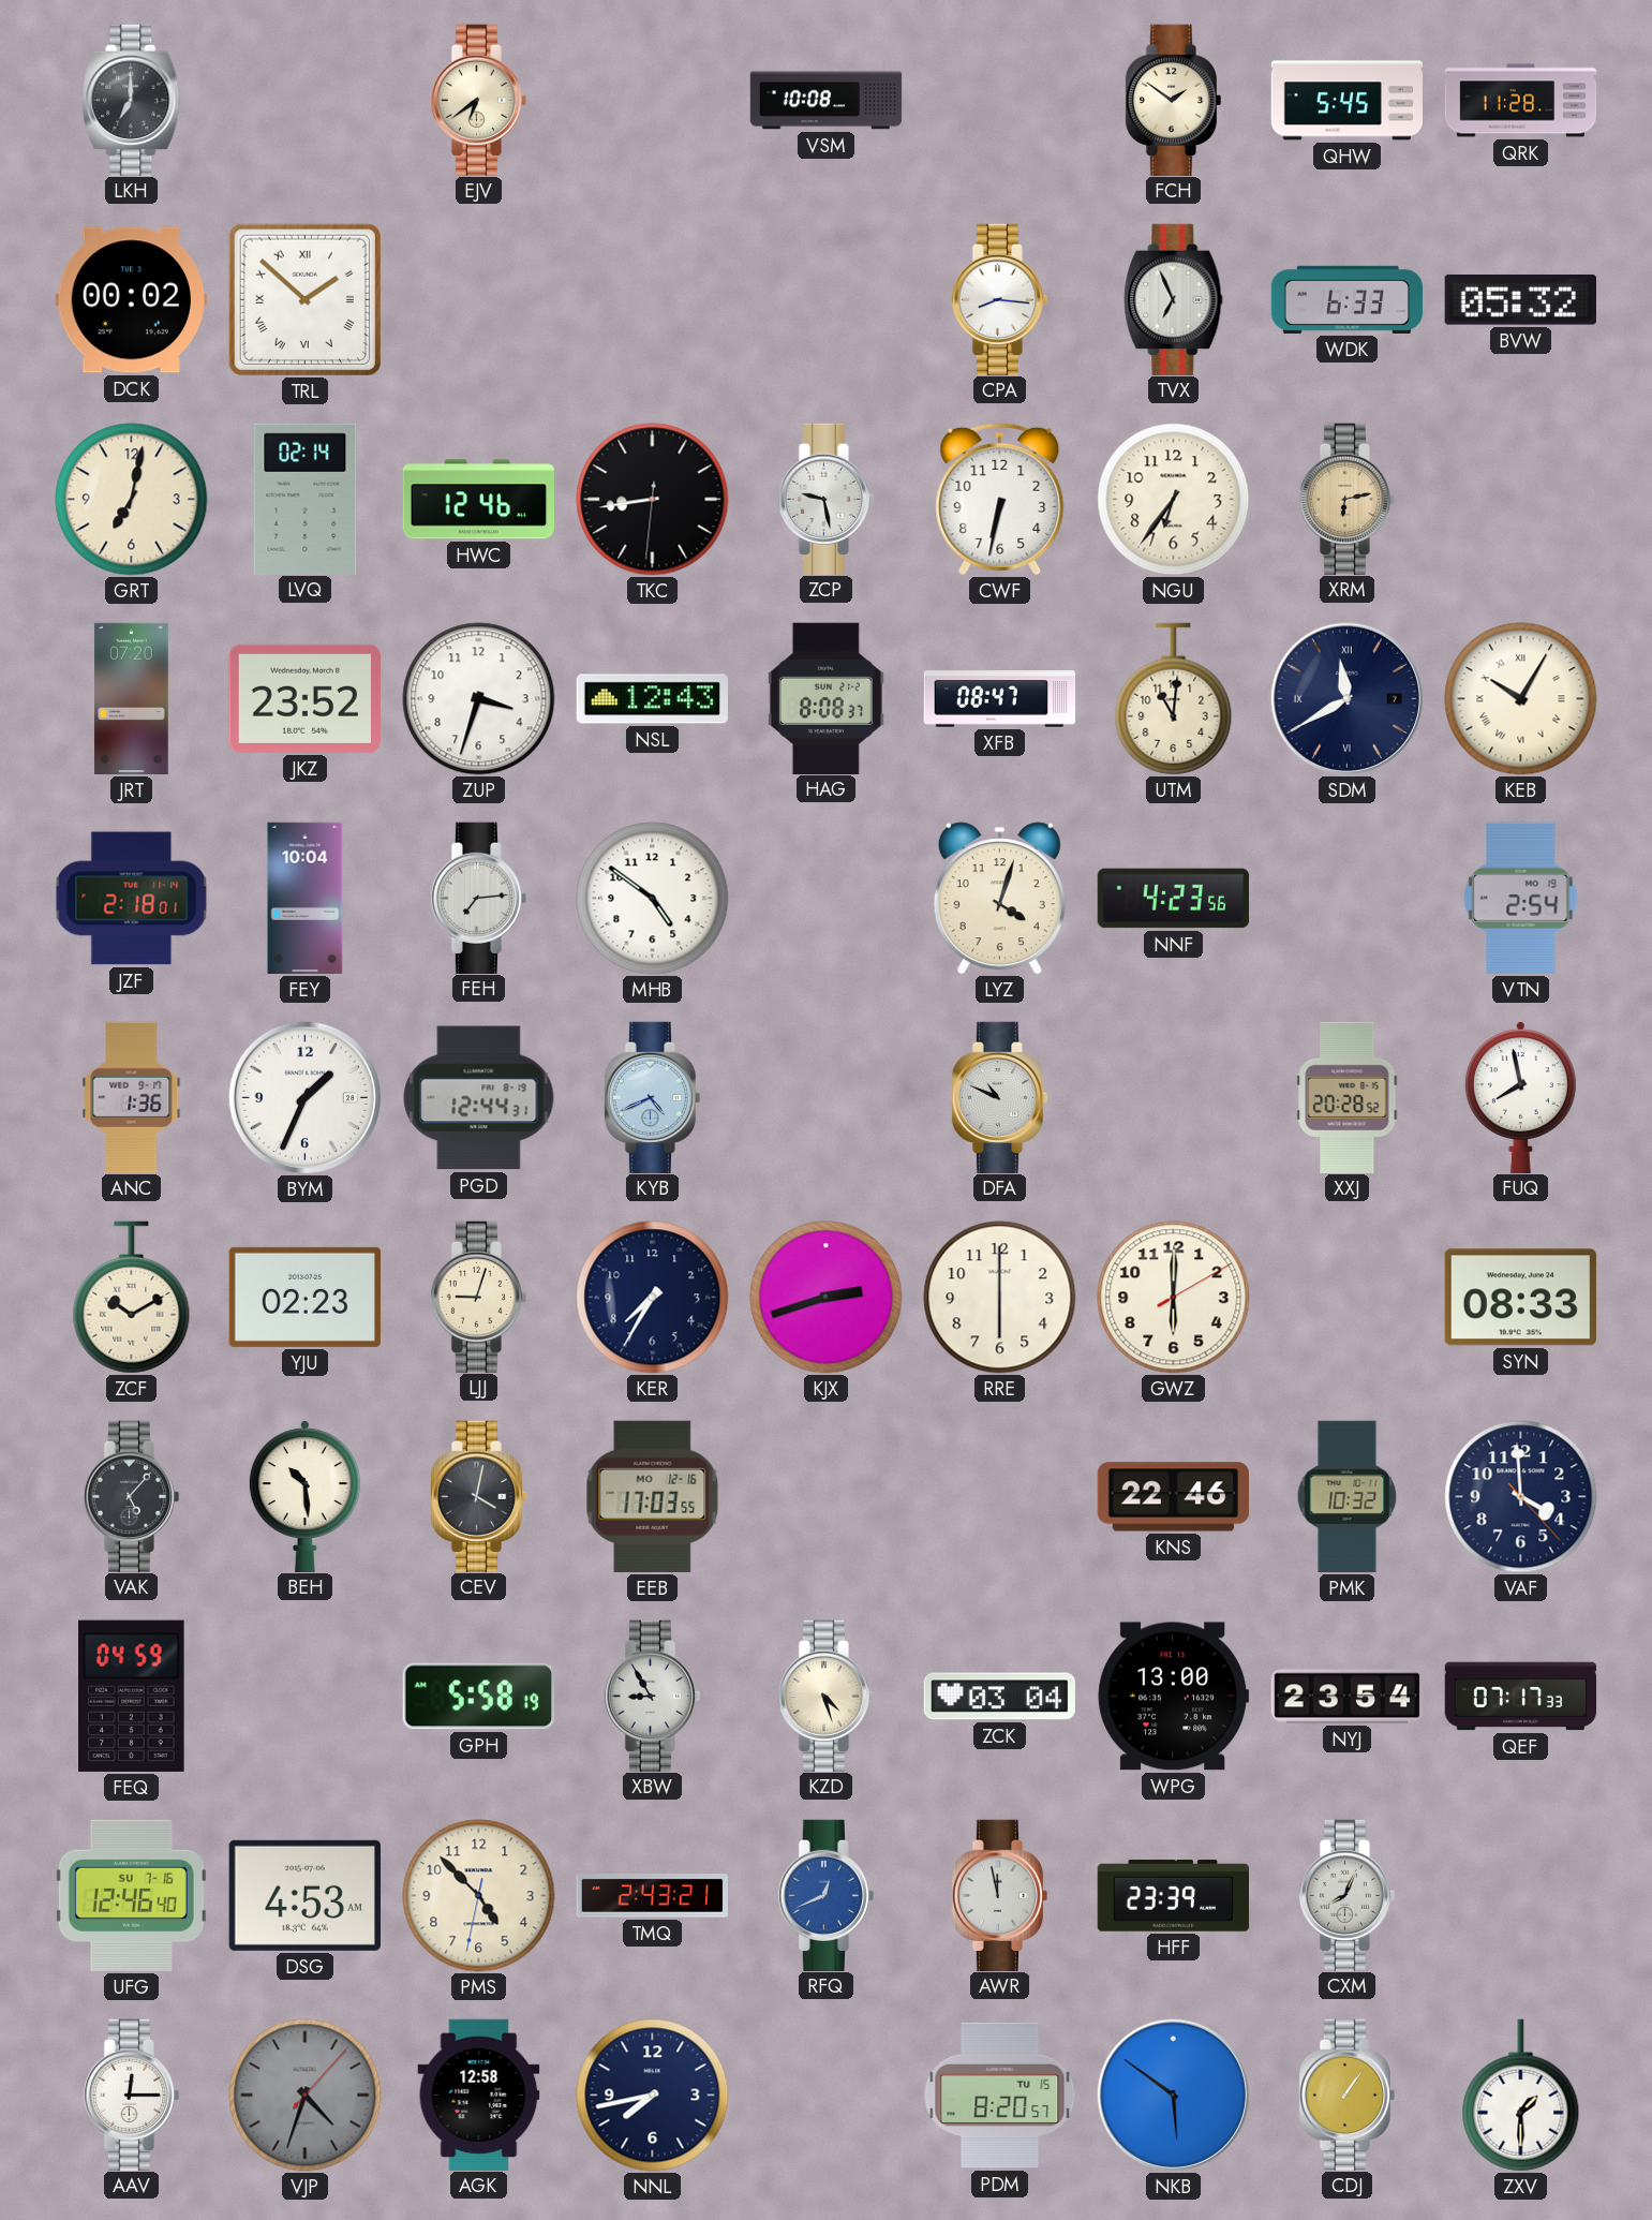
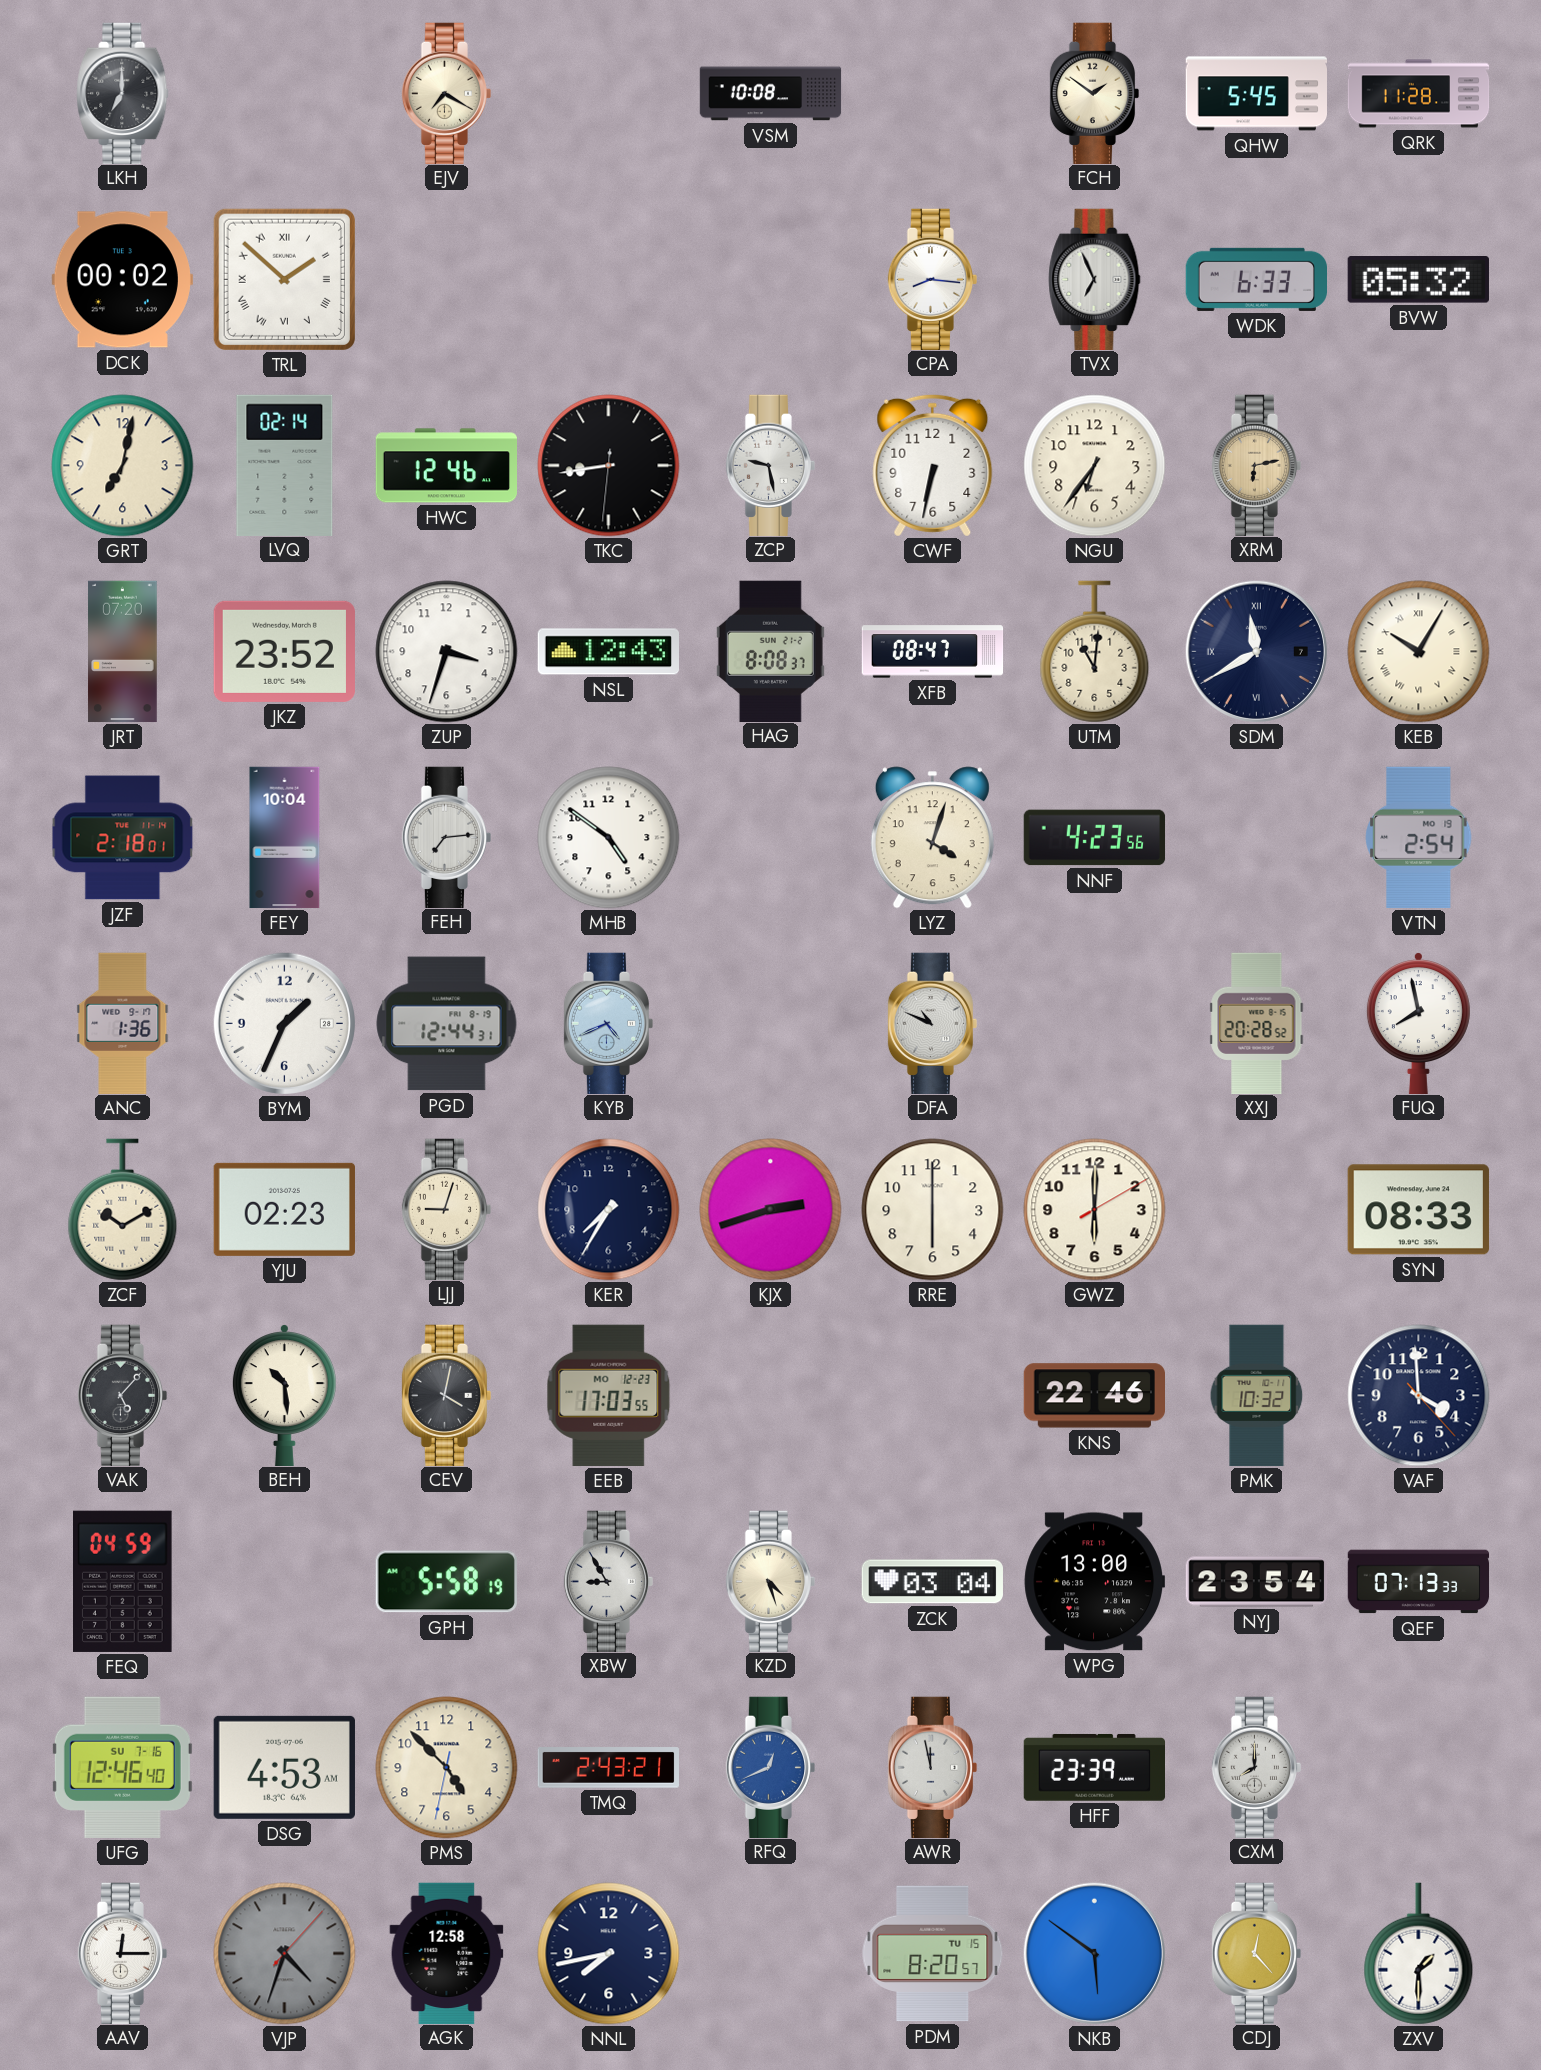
EJV: 6:39 -> 7:20
EEB date: MO 12-16 -> MO 12-23
QEF: 07:17 -> 07:13
CXM: 8:04 -> 8:00
CDJ: 1:06 -> 12:23
